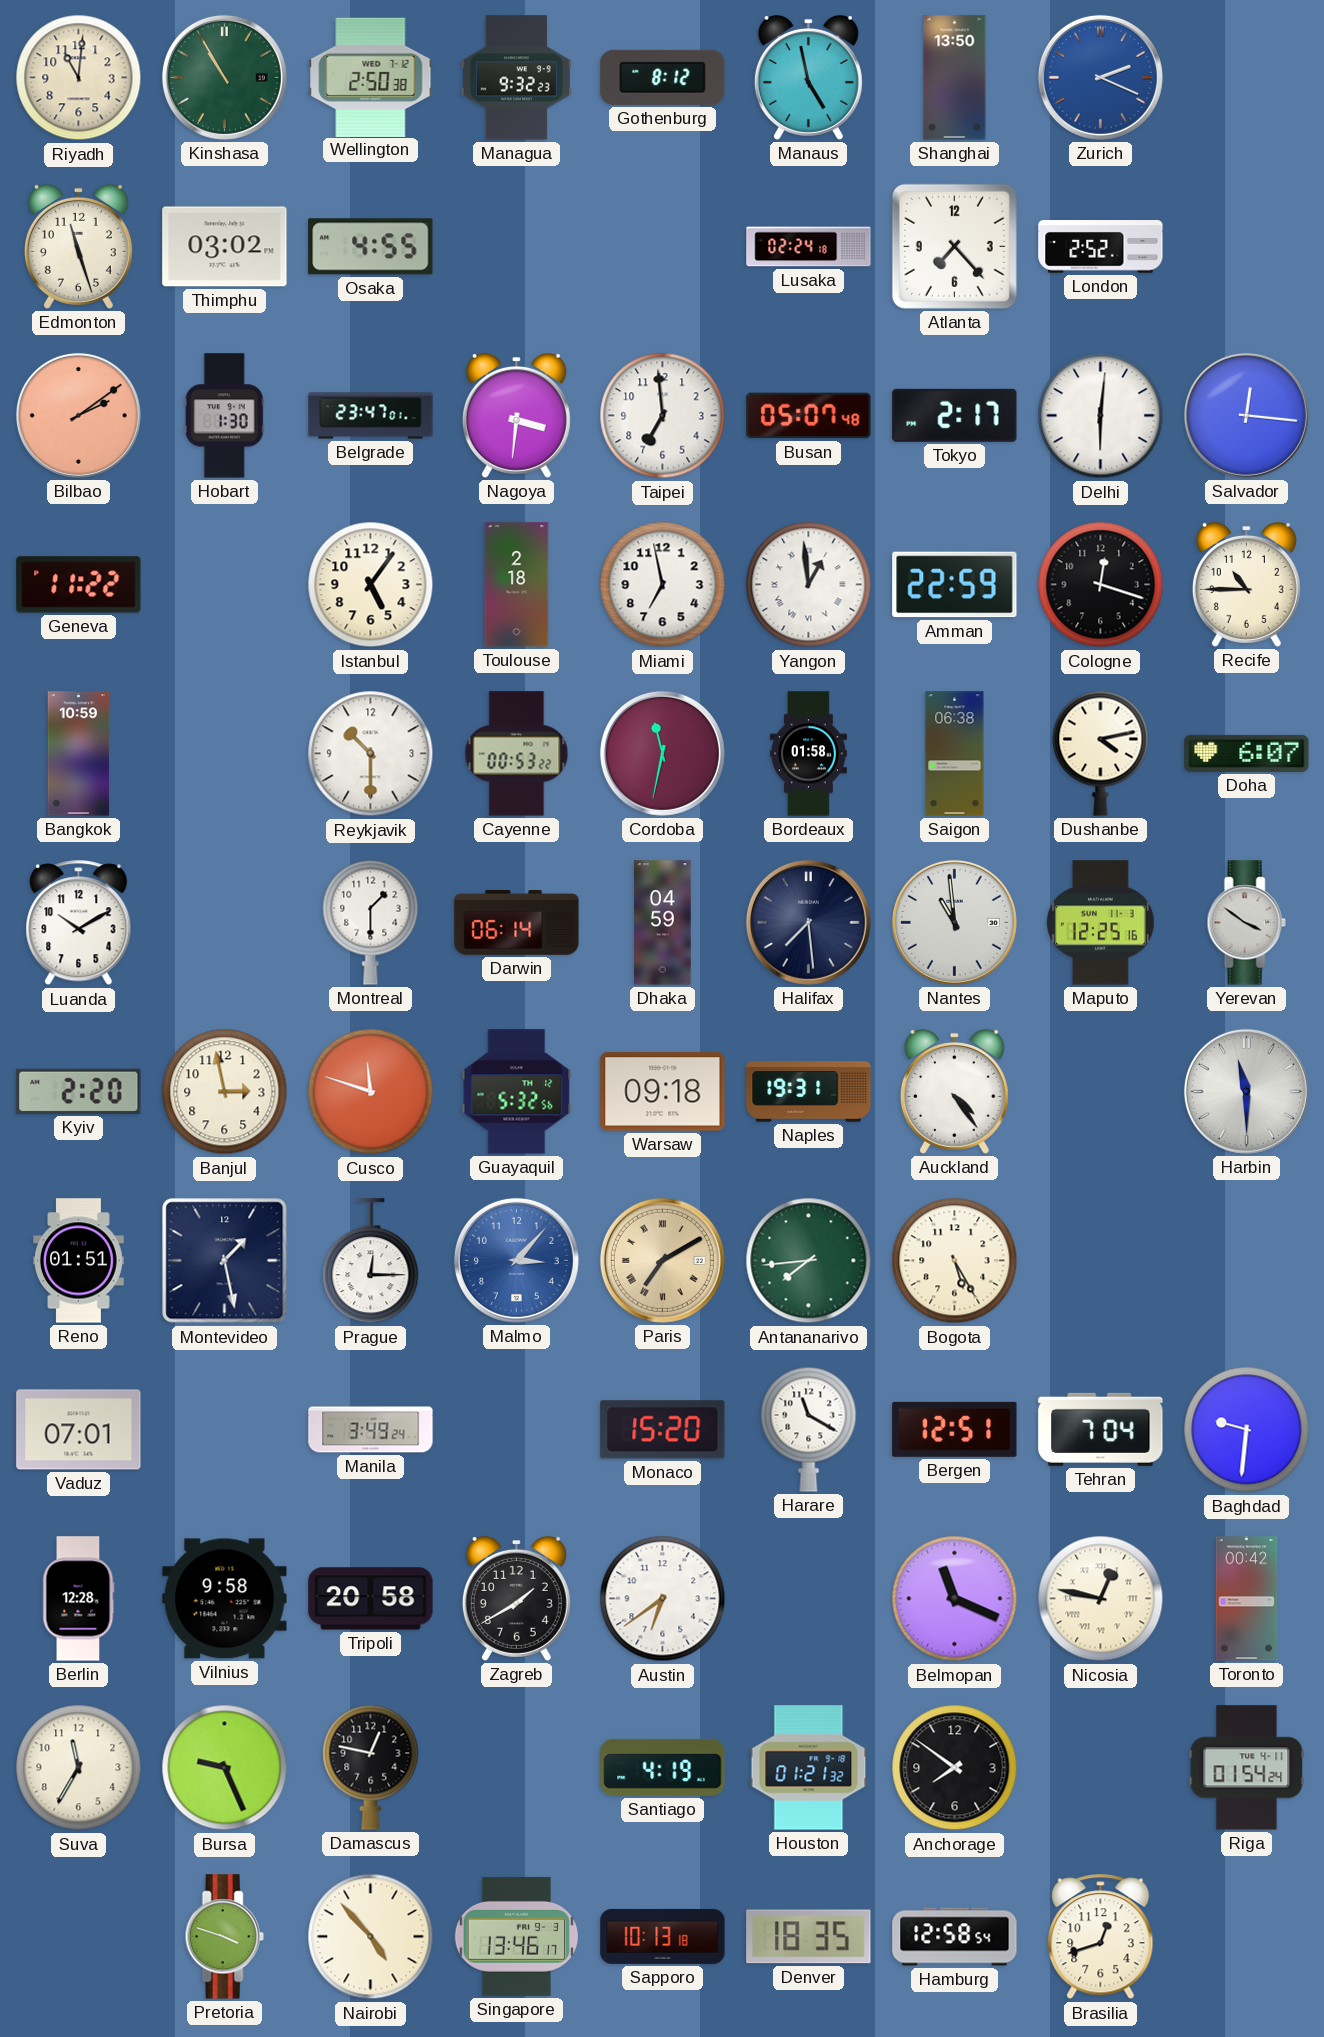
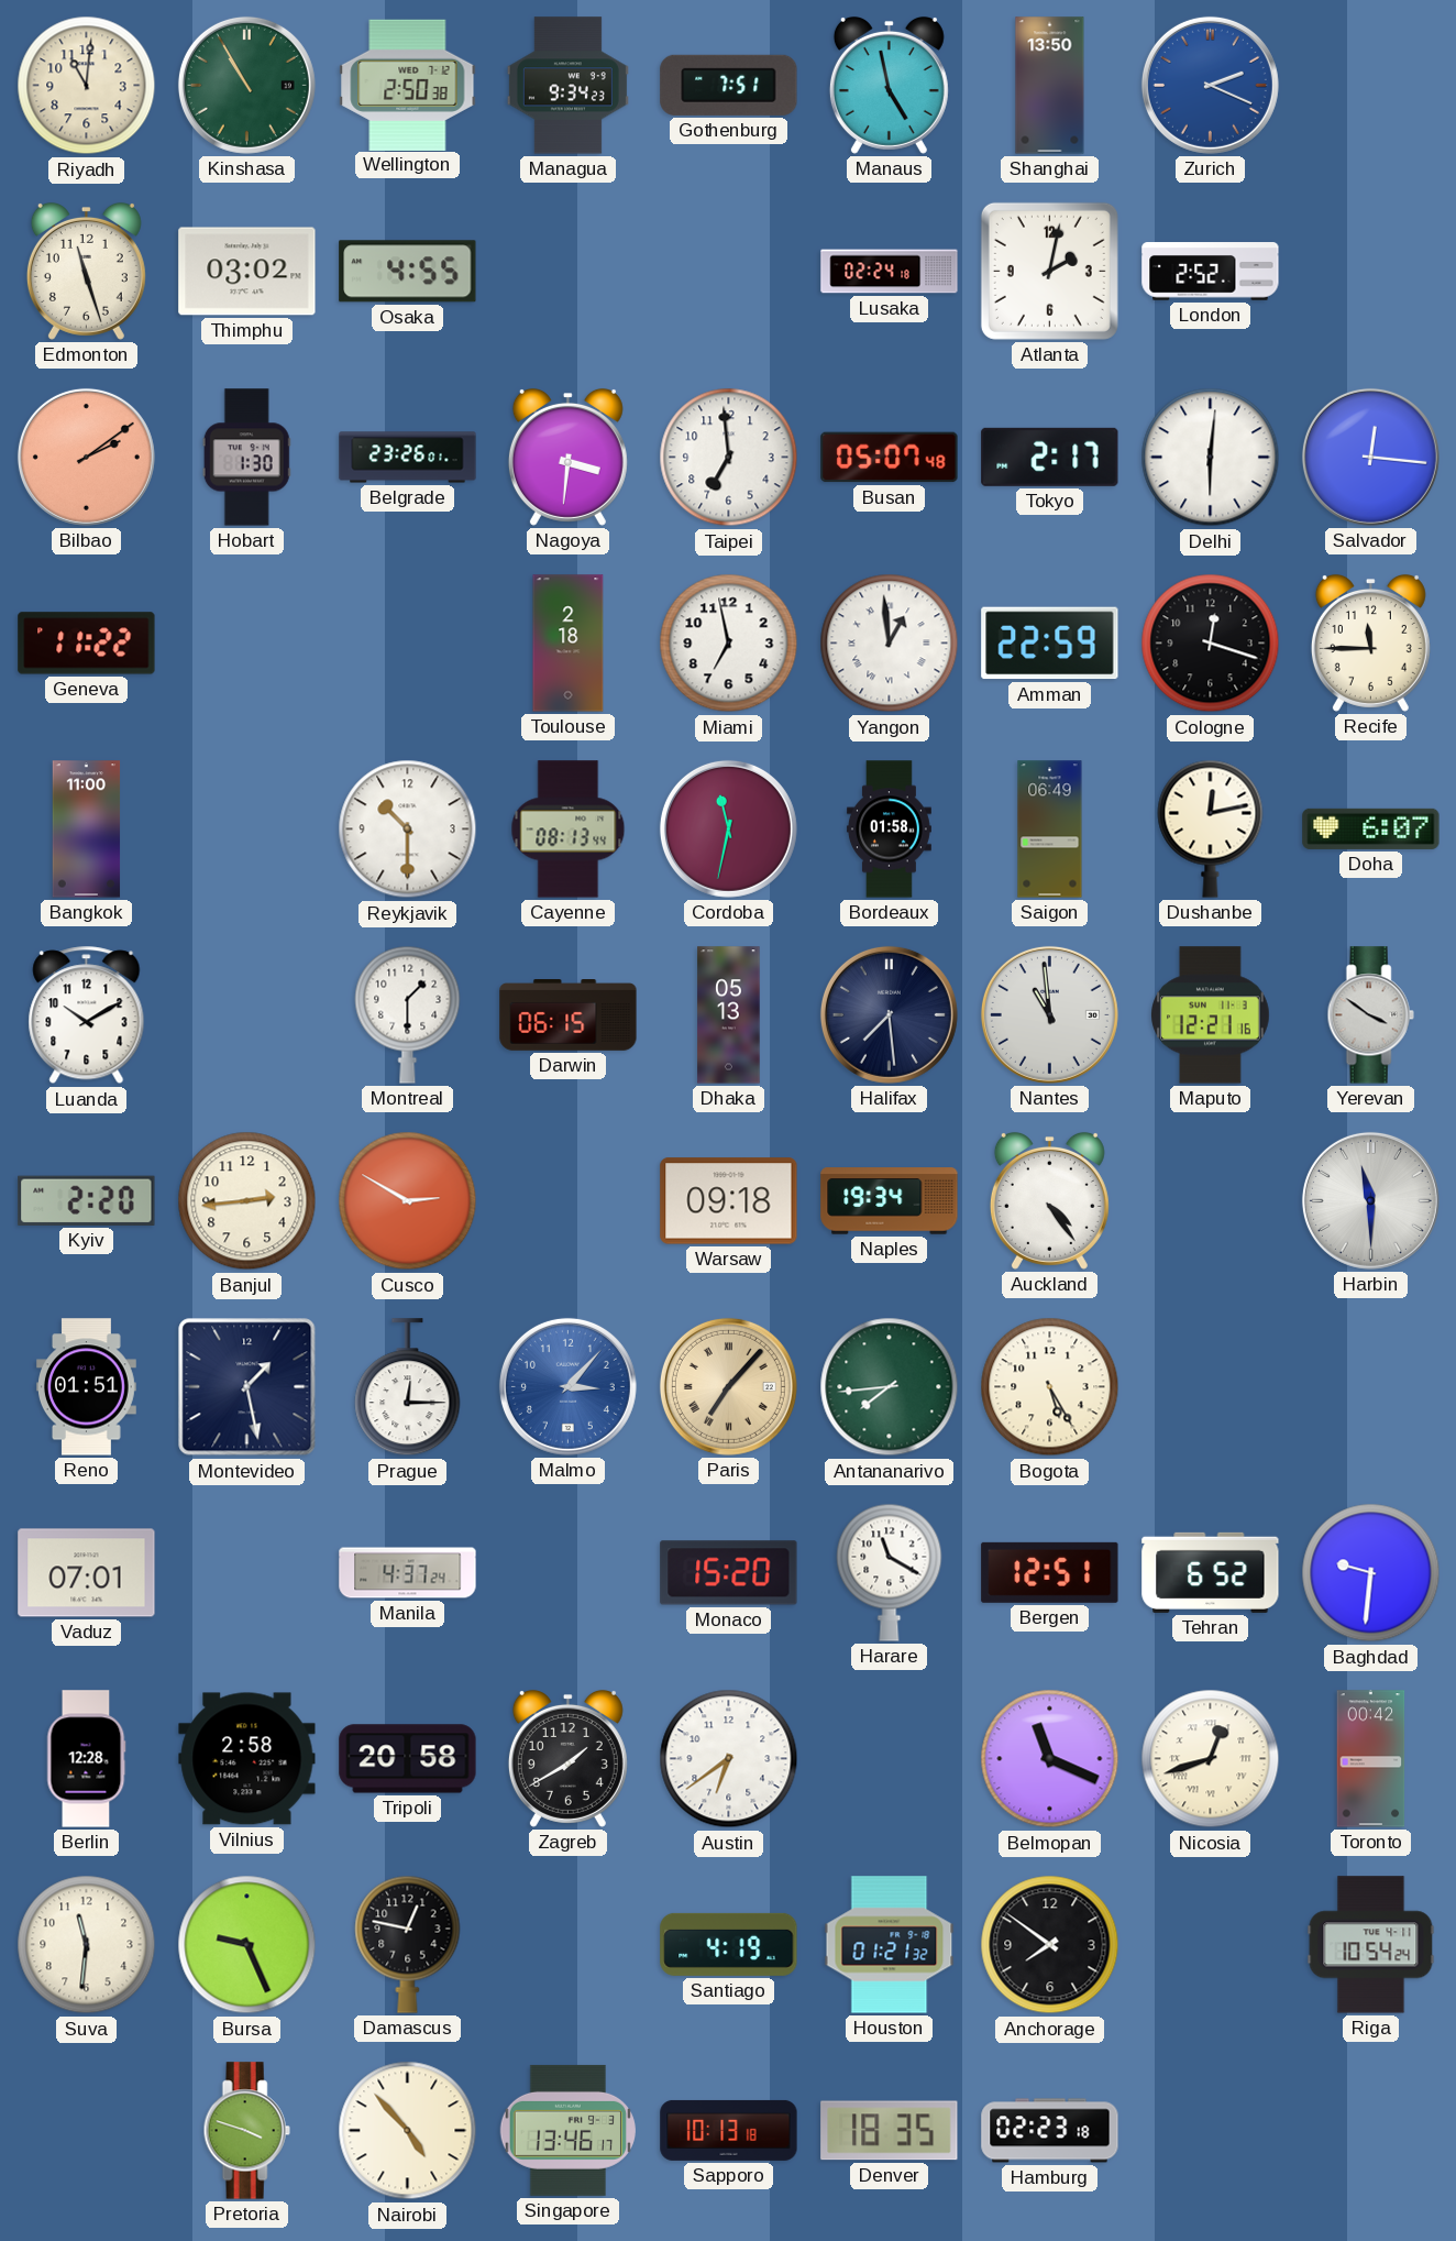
Managua: 9:32 -> 9:34
Gothenburg: 8:12 -> 7:51
Atlanta: 7:23 -> 2:02
Belgrade: 23:47 -> 23:26
Istanbul: 5:06 -> none
Recife: 10:45 -> 11:45
Bangkok: 10:59 -> 11:00
Cayenne: 00:53 -> 08:13
Saigon: 06:38 -> 06:49
Dushanbe: 4:13 -> 12:13
Darwin: 06:14 -> 06:15
Dhaka: 04:59 -> 05:13
Maputo: 12:25 -> 12:21
Banjul: 2:58 -> 2:44
Cusco: 11:48 -> 2:50
Guayaquil: 5:32 -> none
Naples: 19:31 -> 19:34
Paris: 7:10 -> 7:07
Manila: 3:49 -> 4:37
Tehran: 7:04 -> 6:52
Vilnius: 9:58 -> 2:58
Nicosia: 12:47 -> 12:42
Suva: 11:35 -> 11:31
Riga: 01:54 -> 10:54
Hamburg: 12:58 -> 02:23
Brasilia: 12:42 -> none
